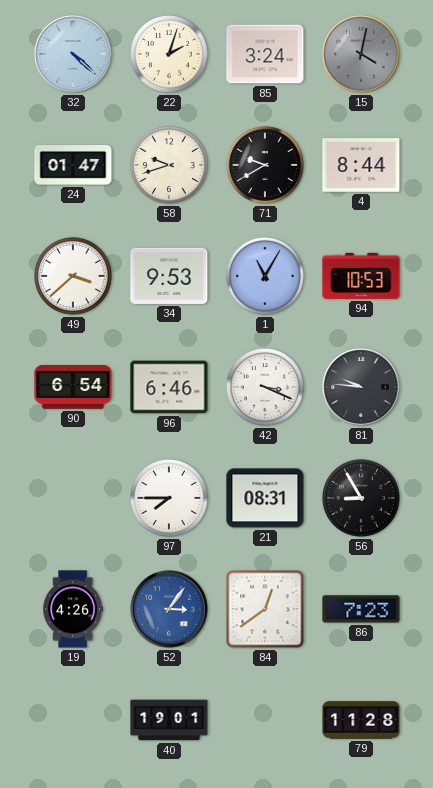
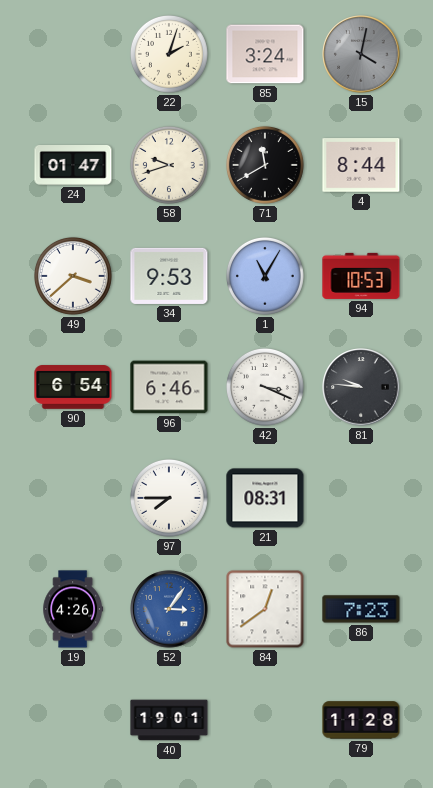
32: 4:22 -> none
71: 9:40 -> 11:40
56: 8:55 -> none
